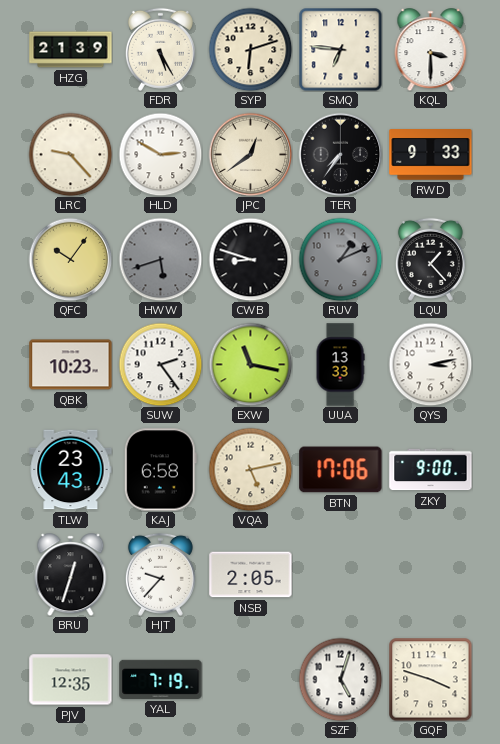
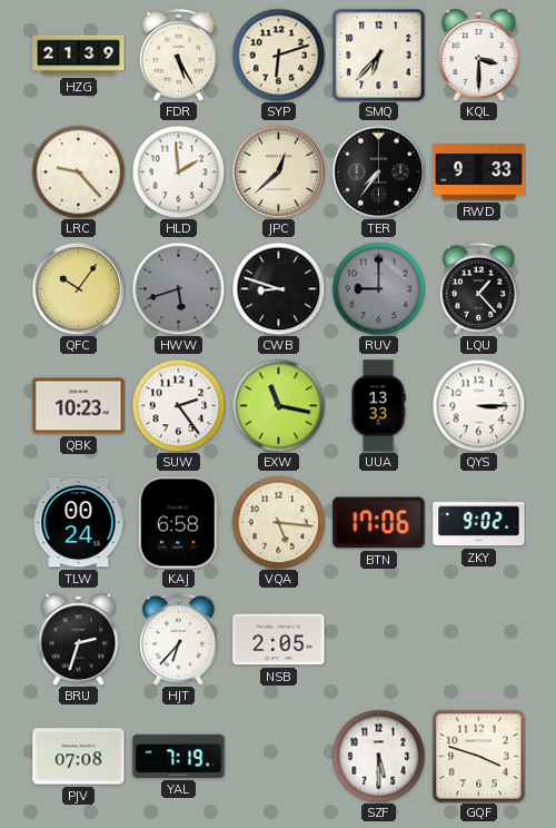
SMQ: 6:46 -> 6:37
HLD: 2:50 -> 1:59
JPC: 12:39 -> 12:38
RUV: 1:11 -> 9:00
QYS: 3:13 -> 3:15
TLW: 23:43 -> 00:24
VQA: 5:13 -> 5:16
ZKY: 9:00 -> 9:02
BRU: 12:33 -> 2:33
HJT: 9:37 -> 6:37
PJV: 12:35 -> 07:08
SZF: 5:03 -> 5:30
